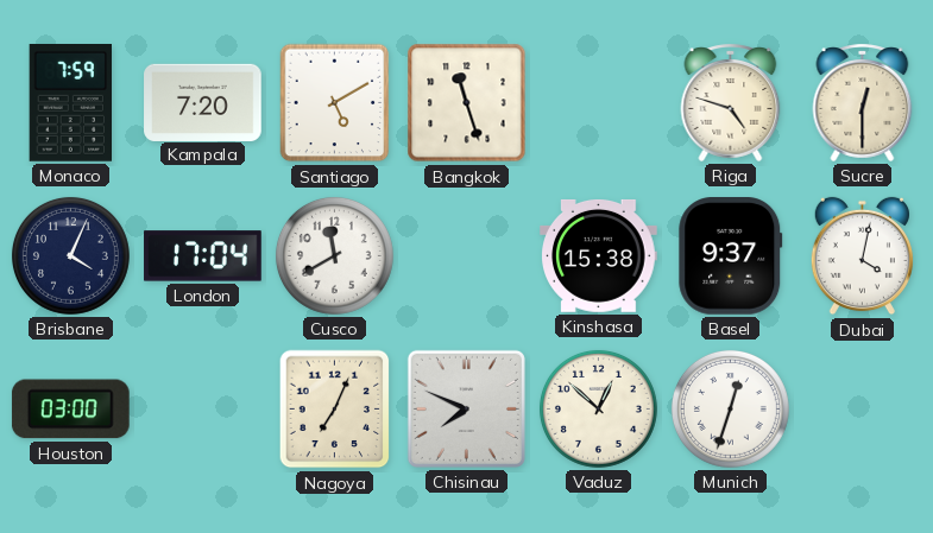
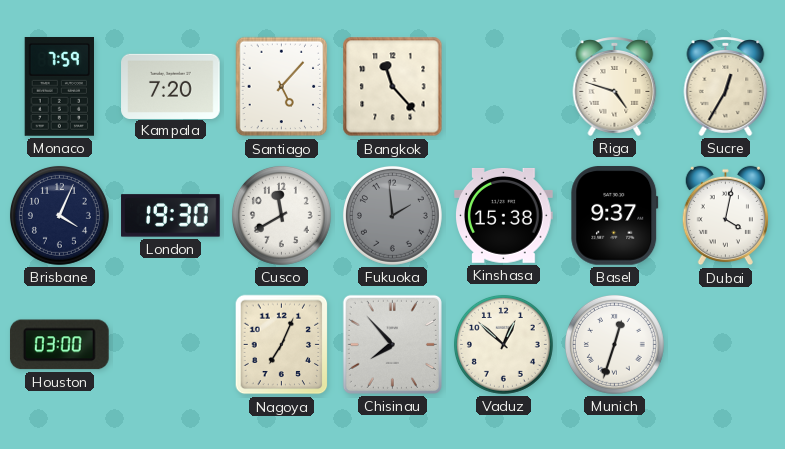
Santiago: 5:10 -> 5:07
Bangkok: 11:27 -> 11:23
Sucre: 12:30 -> 12:35
London: 17:04 -> 19:30
Fukuoka: none -> 1:59
Chisinau: 7:49 -> 7:53
